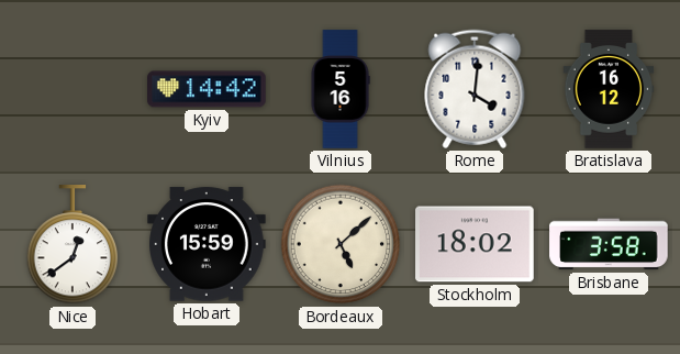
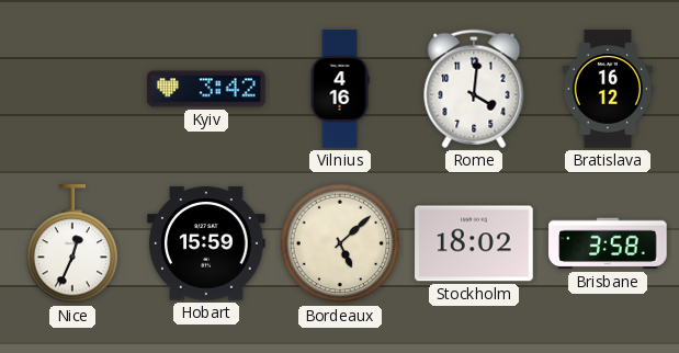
Kyiv: 14:42 -> 3:42
Vilnius: 5:16 -> 4:16
Nice: 12:39 -> 12:34
